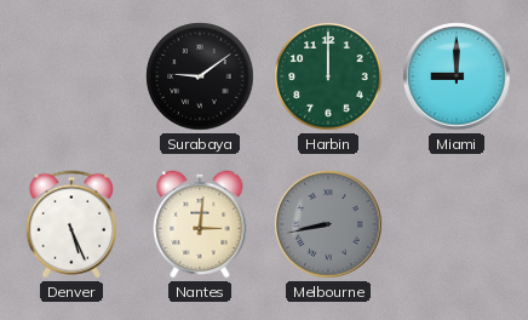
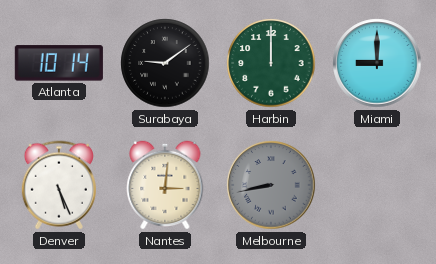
Atlanta: none -> 10:14
